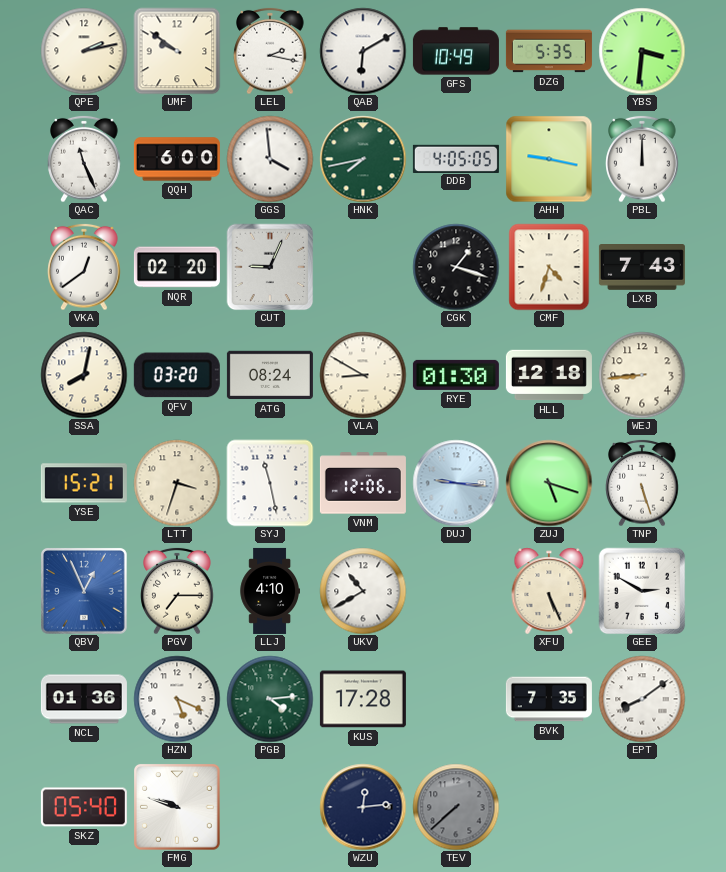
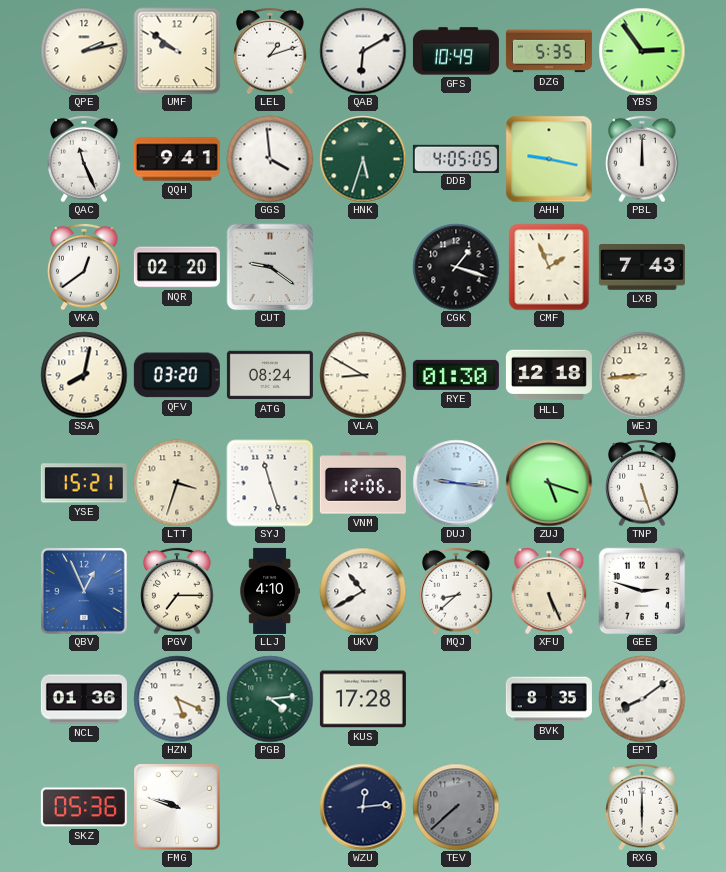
LEL: 2:17 -> 1:12
YBS: 3:31 -> 2:54
QQH: 6:00 -> 9:41
HNK: 7:43 -> 5:33
CUT: 9:04 -> 9:21
CMF: 4:33 -> 1:56
SYJ: 11:28 -> 11:27
MQJ: none -> 8:38
GEE: 2:50 -> 2:48
BVK: 7:35 -> 8:35
SKZ: 05:40 -> 05:36
RXG: none -> 6:00
